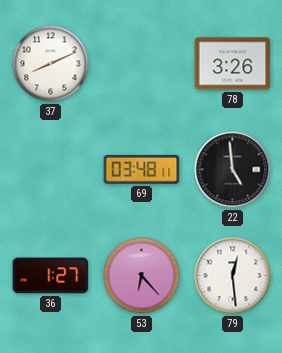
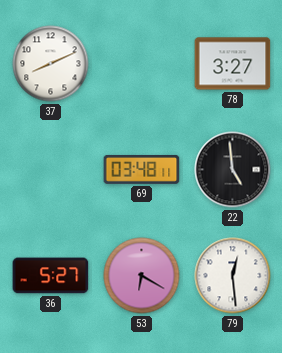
78: 3:26 -> 3:27
36: 1:27 -> 5:27
53: 6:23 -> 6:20
